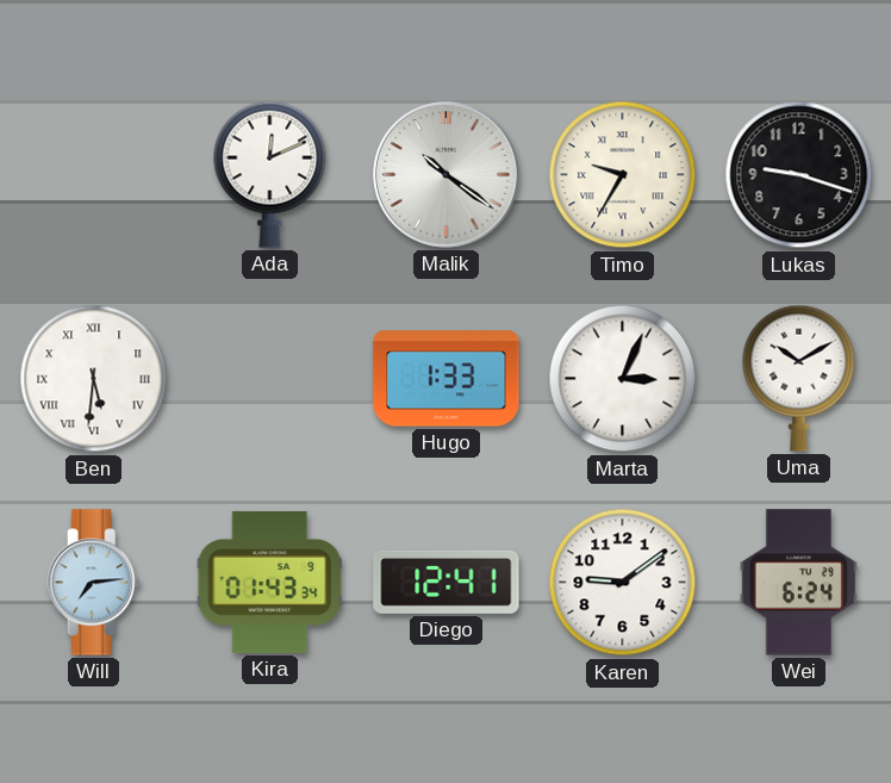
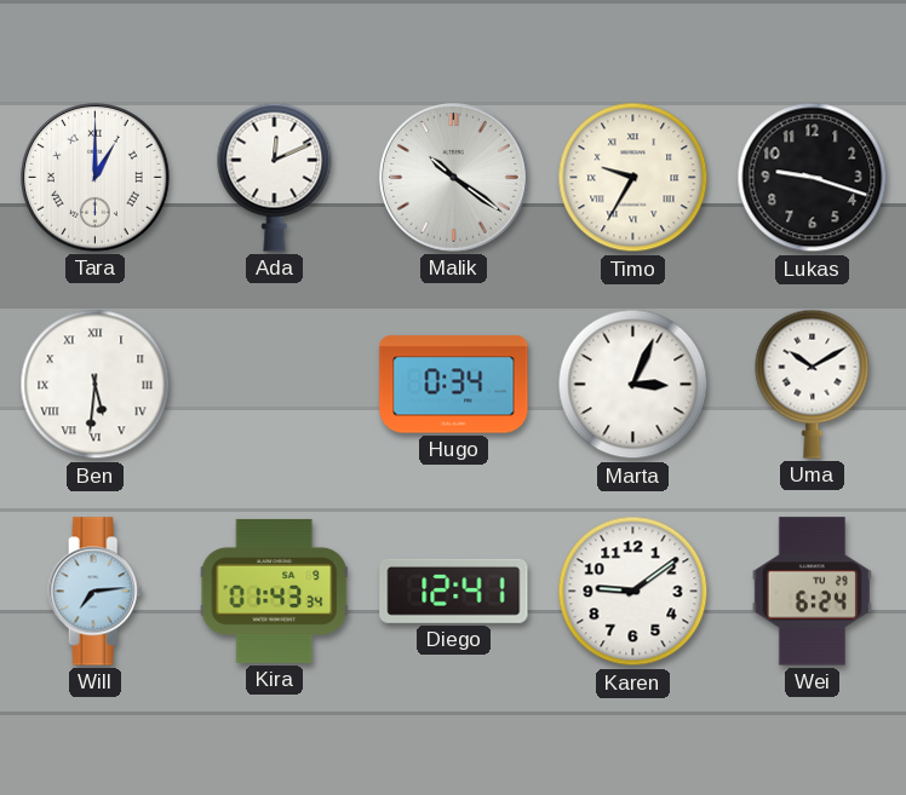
Tara: none -> 1:00
Hugo: 1:33 -> 0:34
